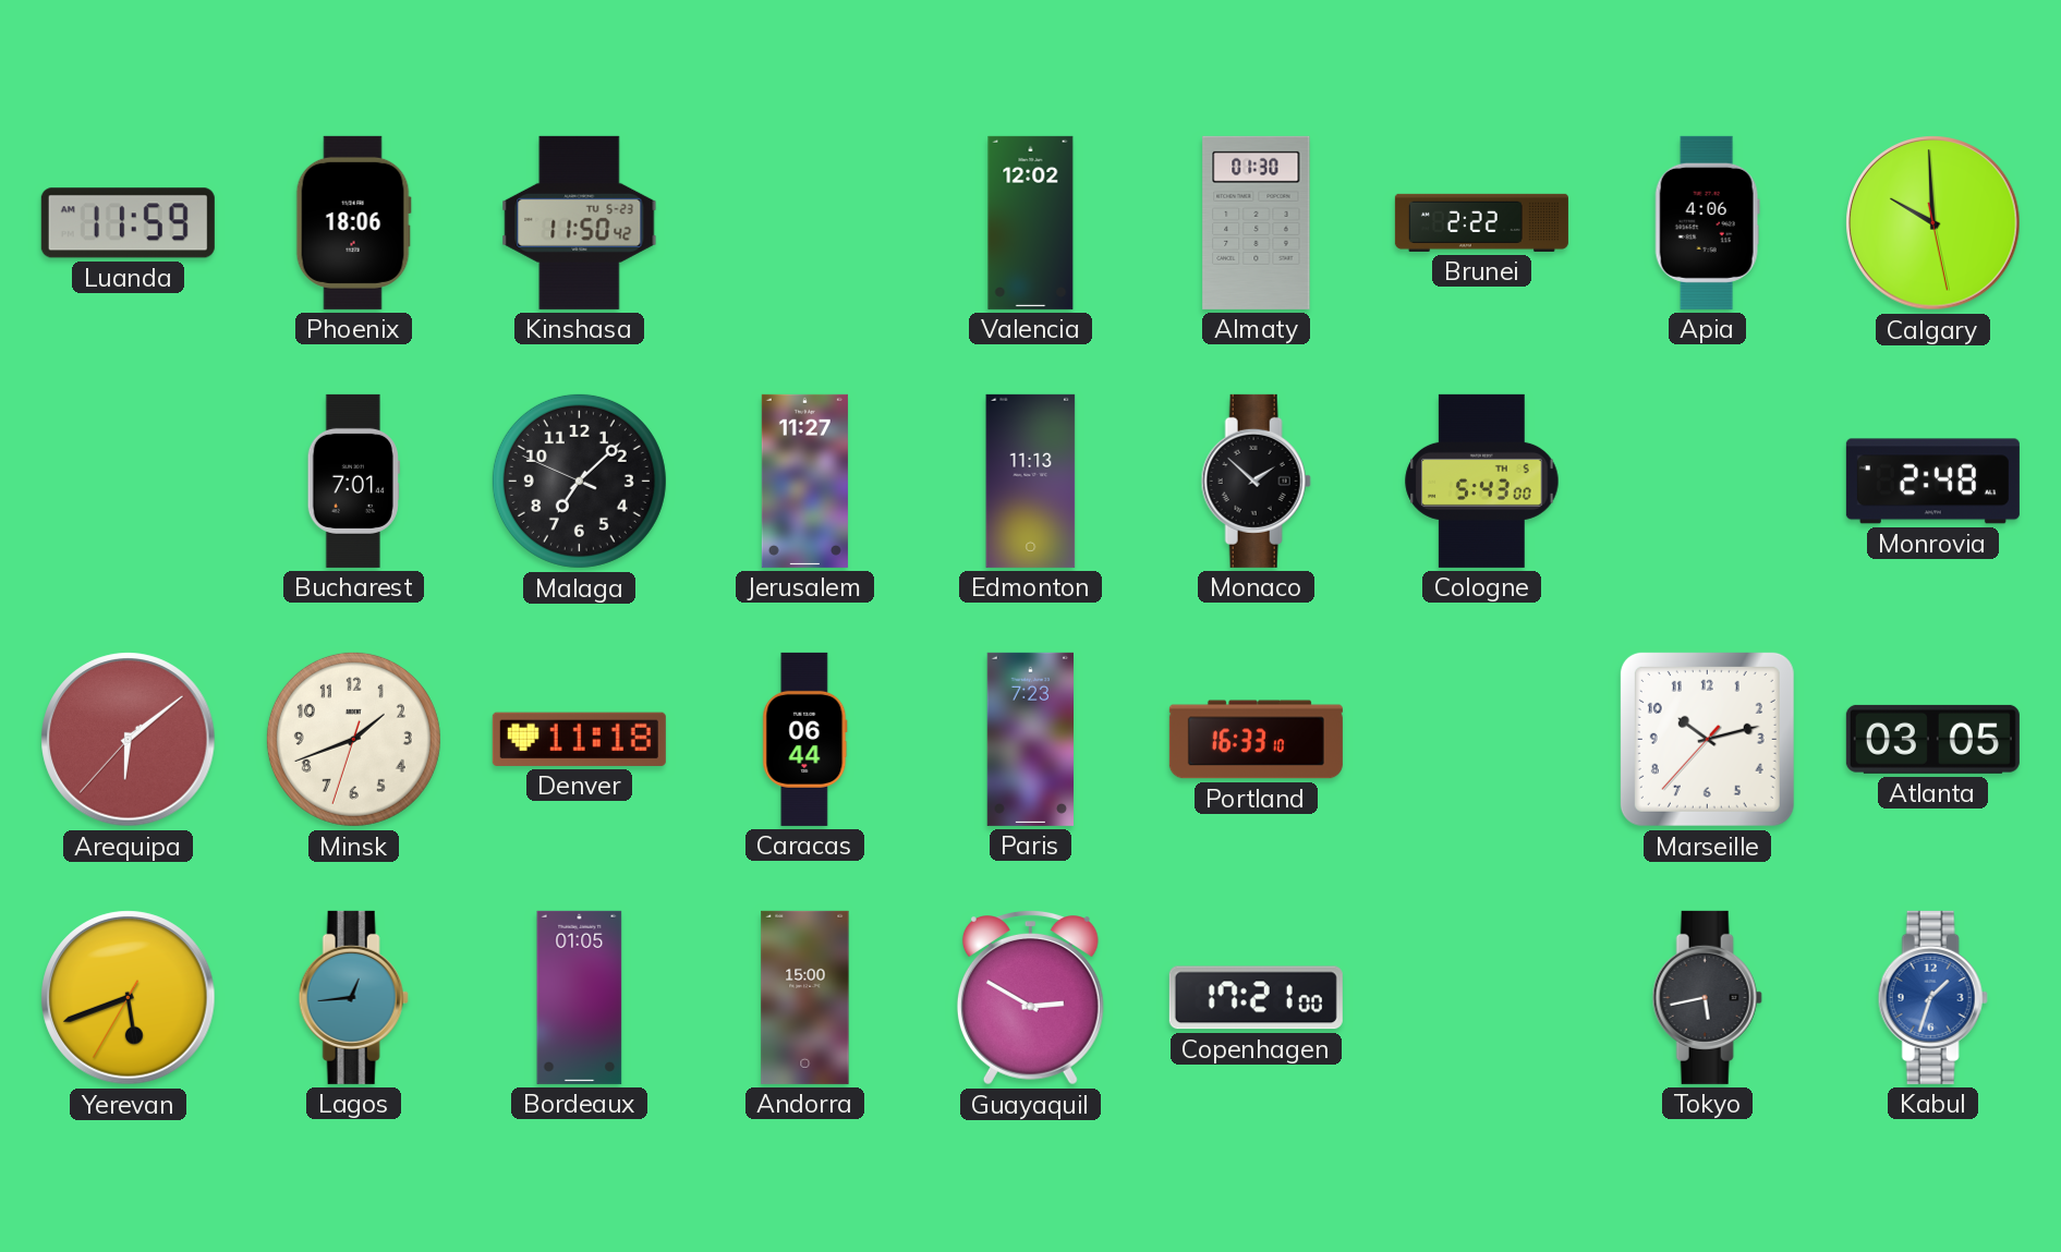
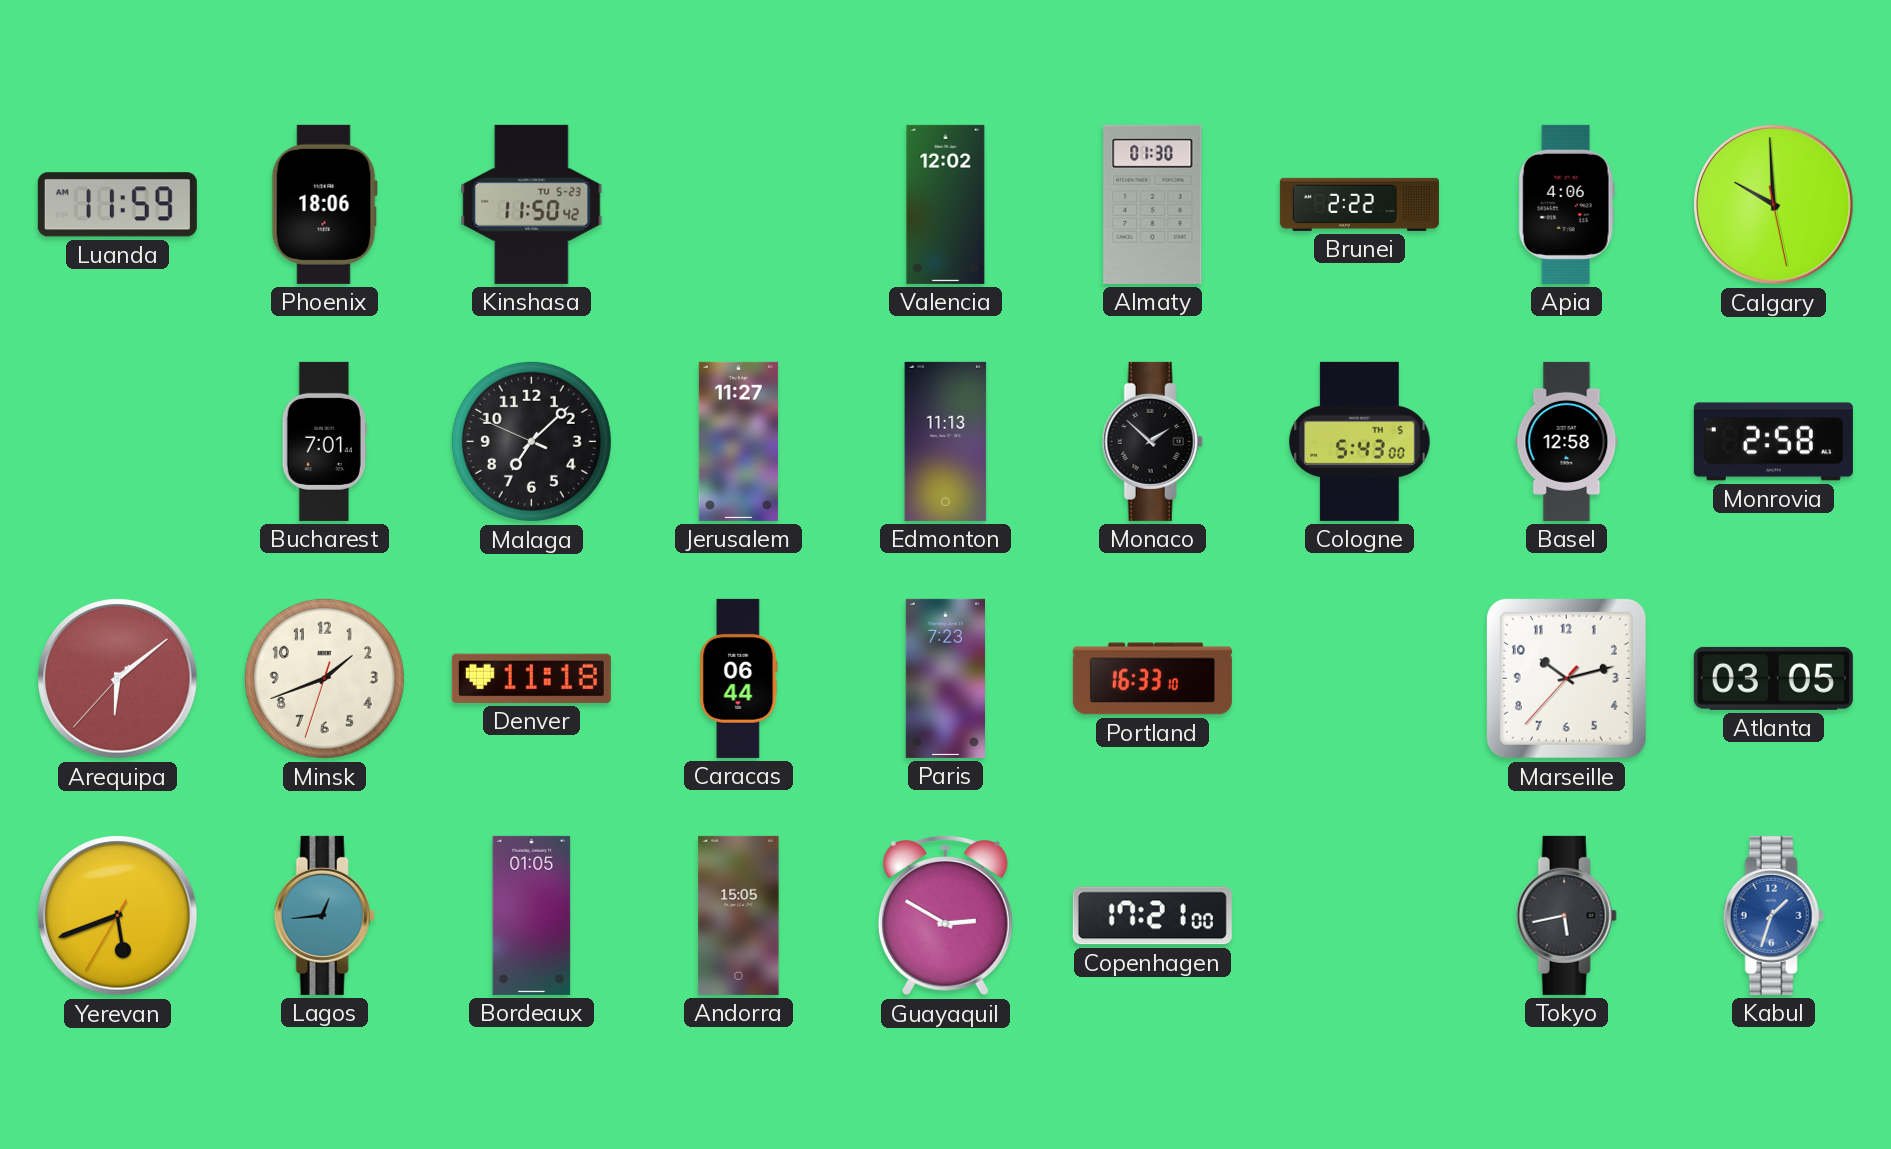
Basel: none -> 12:58
Monrovia: 2:48 -> 2:58
Andorra: 15:00 -> 15:05
